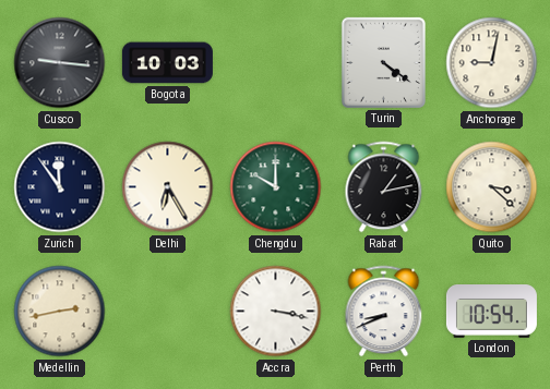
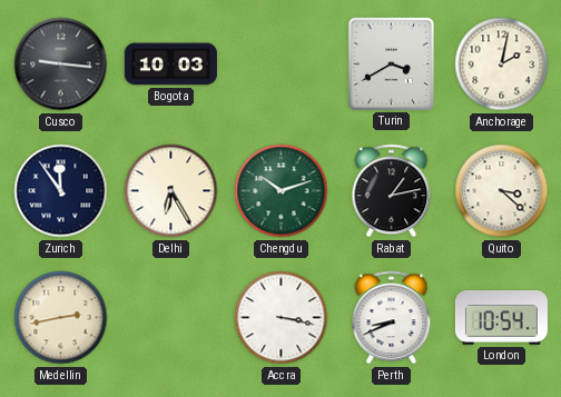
Turin: 4:21 -> 3:40
Anchorage: 9:02 -> 2:02
Chengdu: 10:00 -> 10:12
